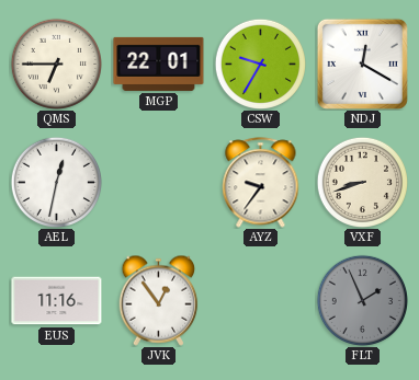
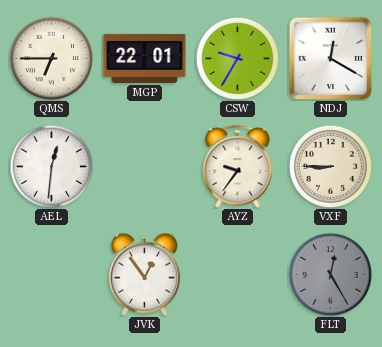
AEL: 12:32 -> 12:31
VXF: 8:42 -> 8:45
EUS: 11:16 -> none
FLT: 1:56 -> 12:25
